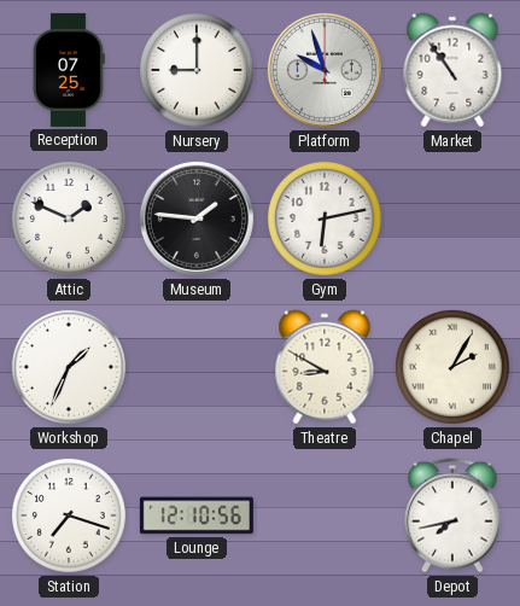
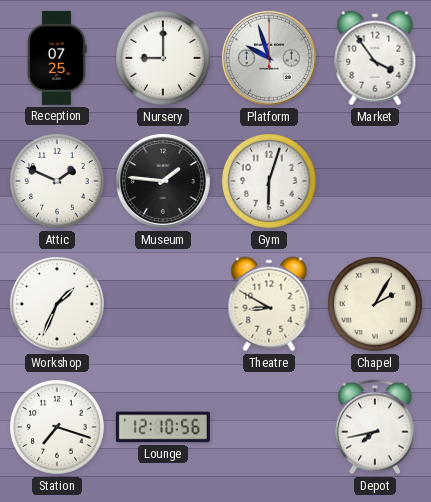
Market: 10:54 -> 3:54
Gym: 6:13 -> 6:03
